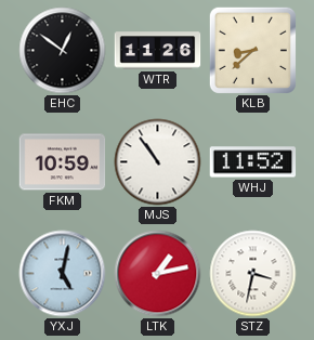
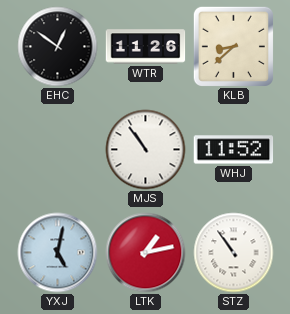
FKM: 10:59 -> none
STZ: 3:32 -> 10:54
